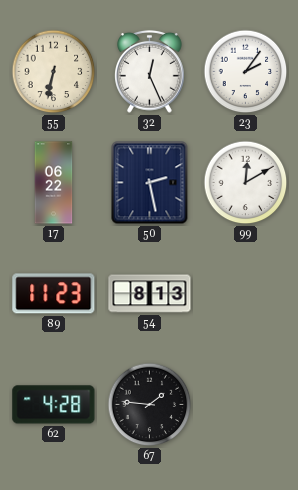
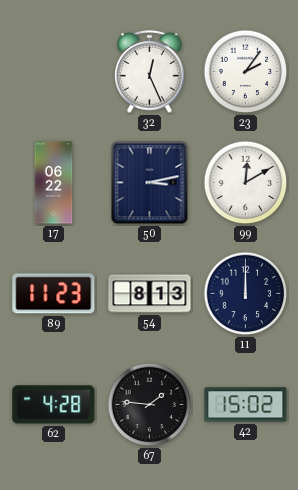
55: 6:32 -> none
50: 2:28 -> 3:13
11: none -> 12:00
42: none -> 15:02
